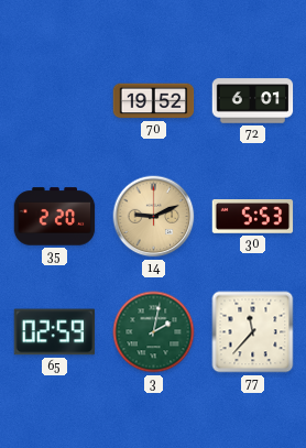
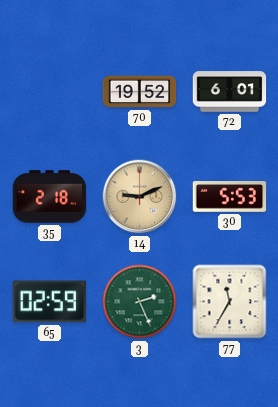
35: 2:20 -> 2:18
3: 2:02 -> 2:26
77: 11:37 -> 11:35
